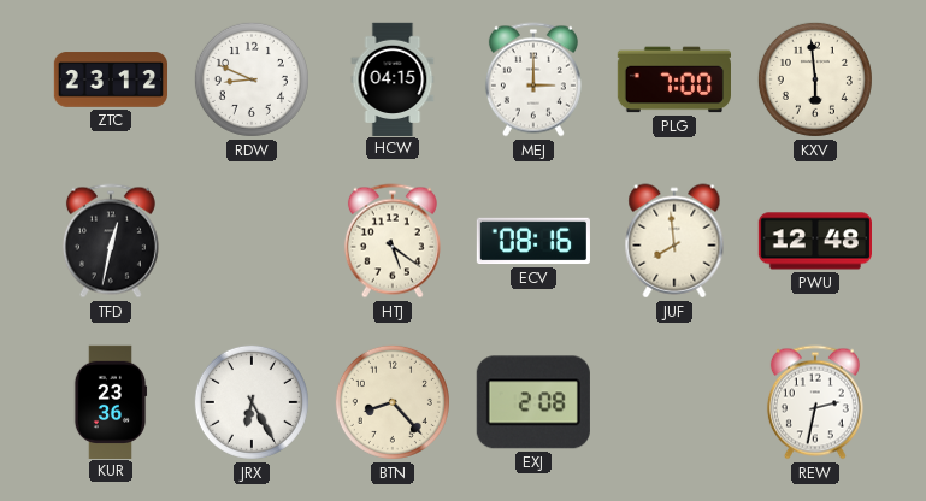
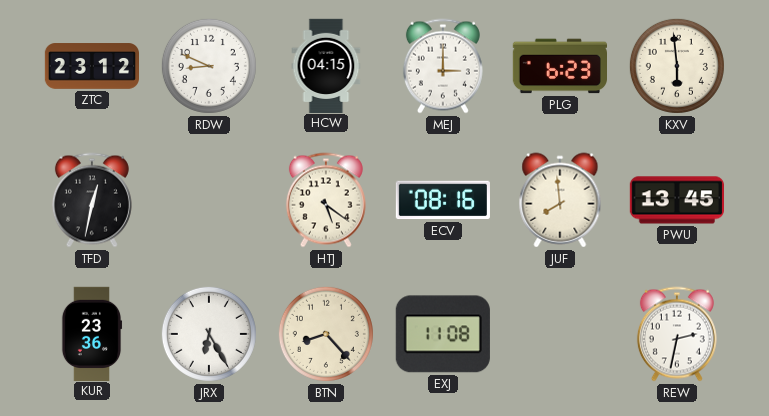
PLG: 7:00 -> 6:23
PWU: 12:48 -> 13:45
EXJ: 2:08 -> 11:08
